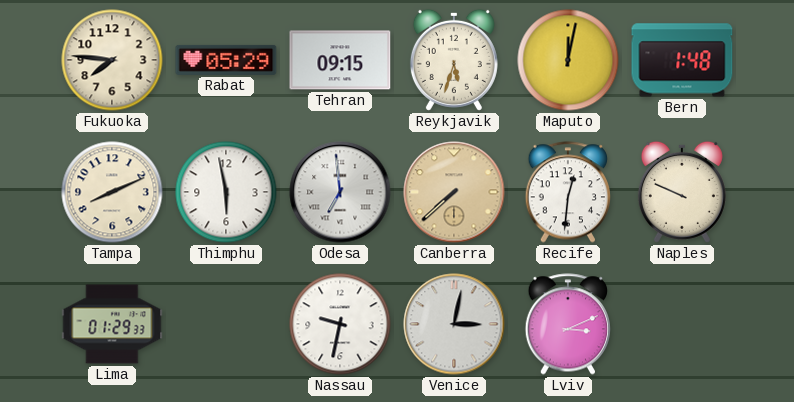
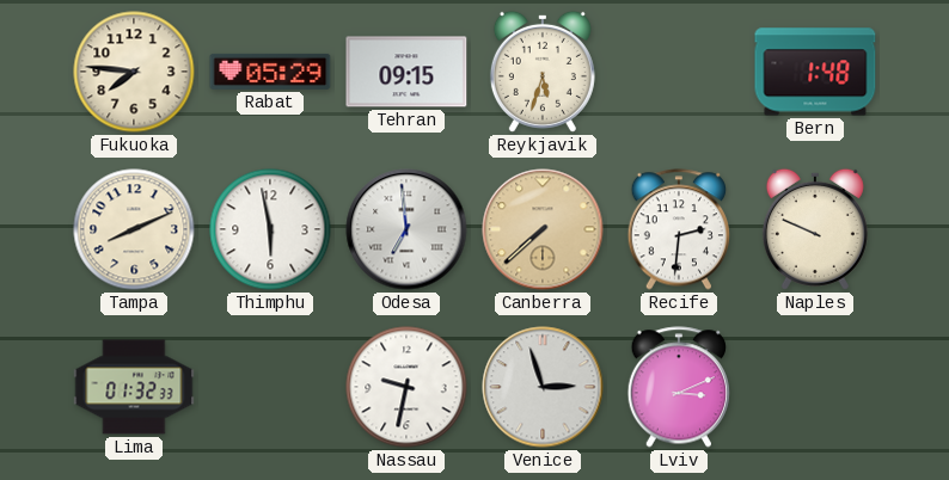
Maputo: 12:02 -> none
Recife: 12:31 -> 2:31
Lima: 01:29 -> 01:32
Venice: 3:02 -> 2:57
